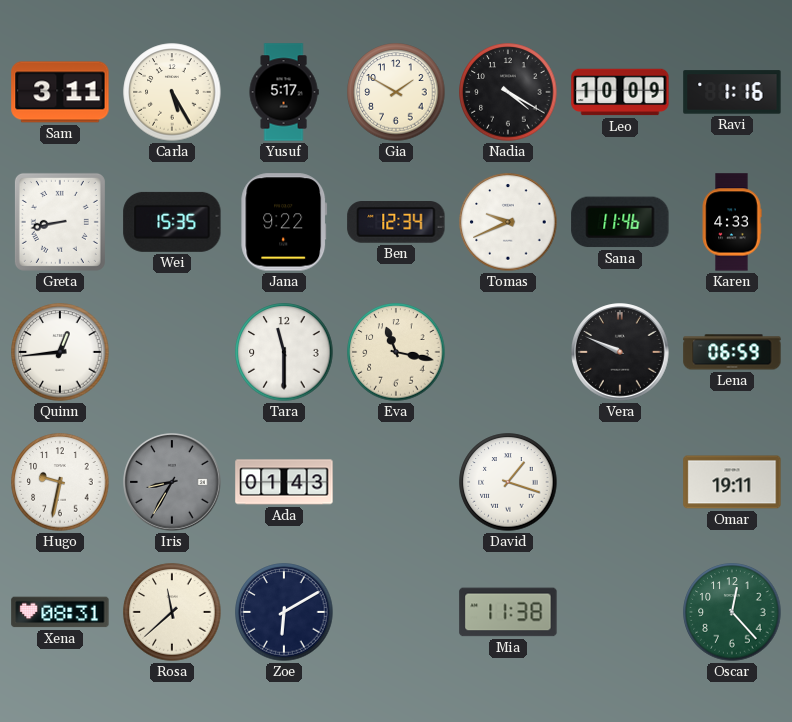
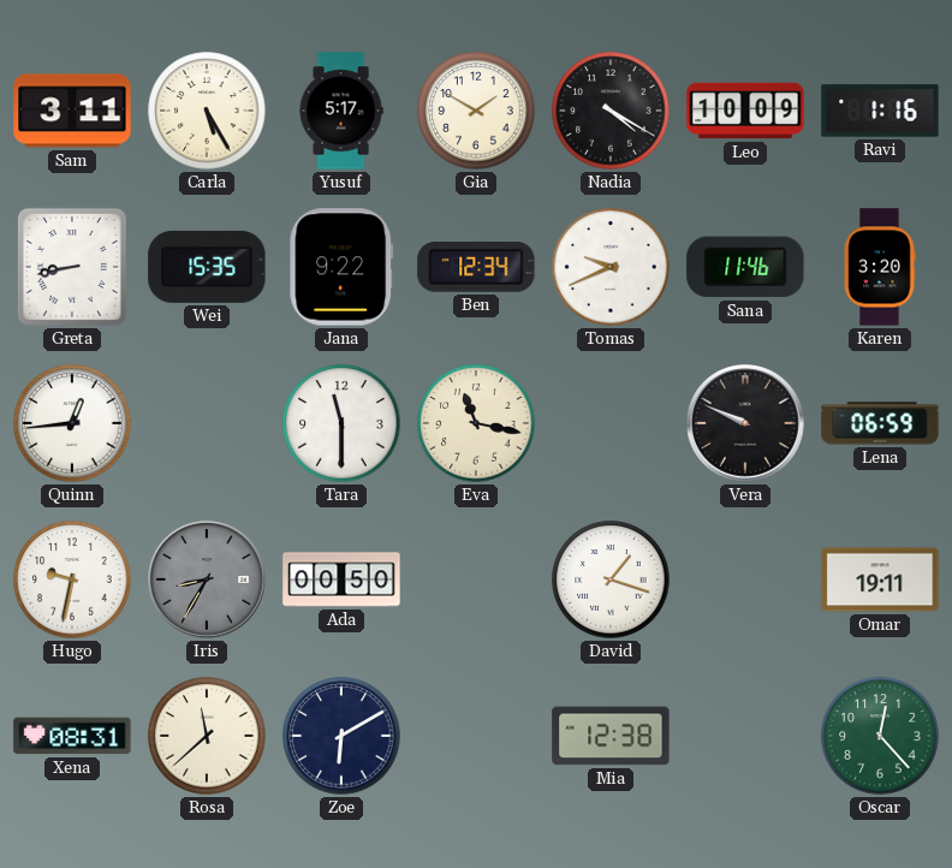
Karen: 4:33 -> 3:20
Ada: 01:43 -> 00:50
Mia: 11:38 -> 12:38
